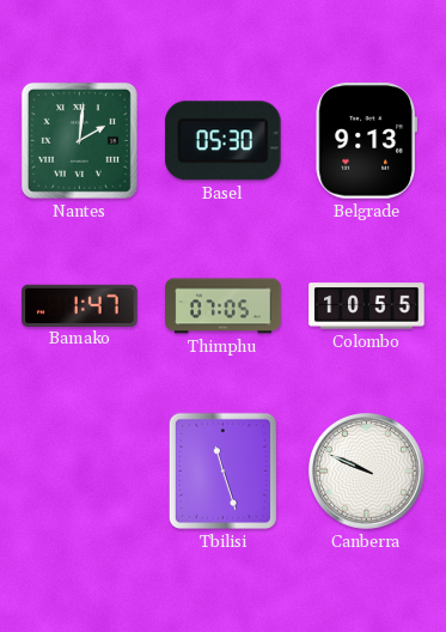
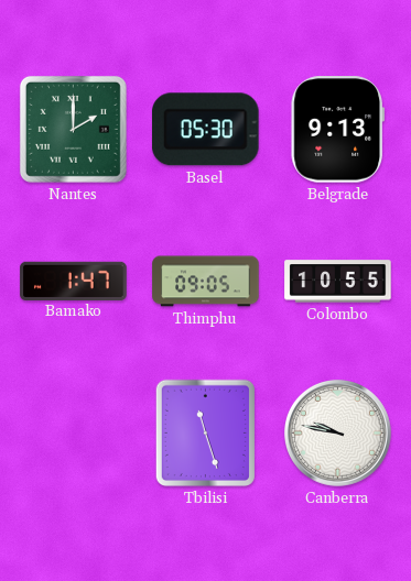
Nantes: 2:01 -> 2:00
Thimphu: 07:05 -> 09:05
Canberra: 9:49 -> 9:47
